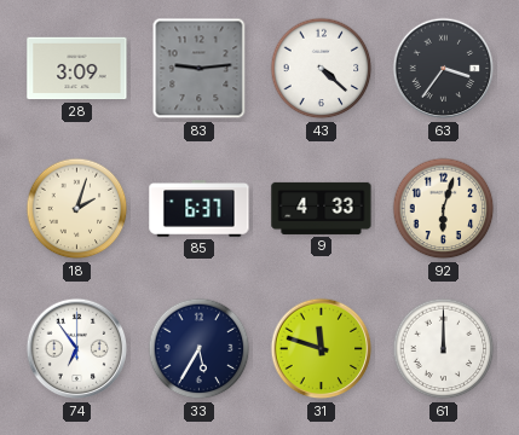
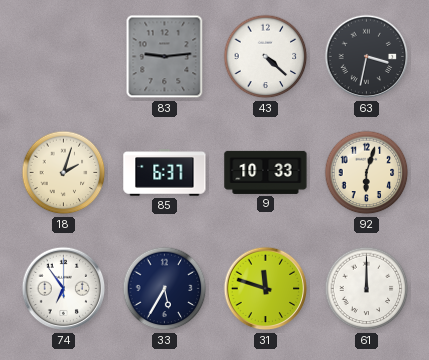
28: 3:09 -> none
63: 3:36 -> 3:32
9: 4:33 -> 10:33
